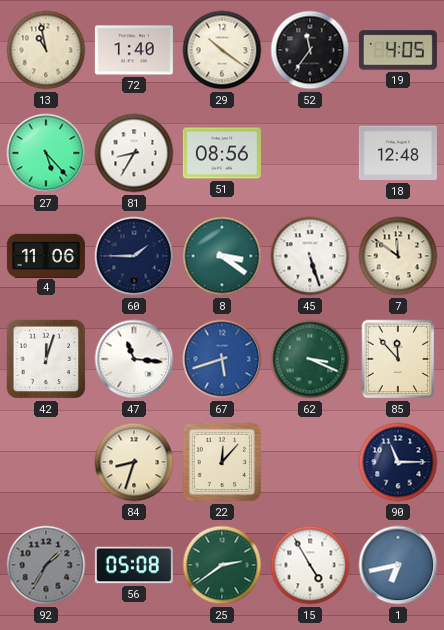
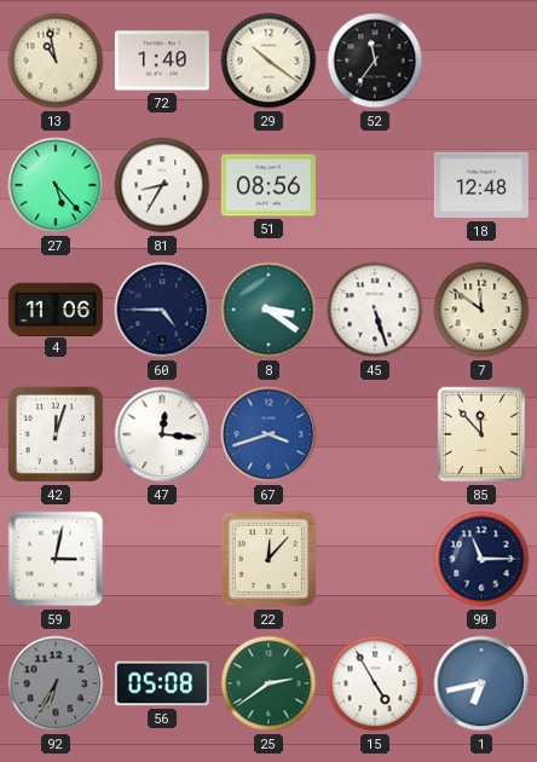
19: 4:05 -> none
60: 1:45 -> 4:45
47: 11:16 -> 12:16
67: 5:42 -> 3:42
62: 3:19 -> none
59: none -> 3:02
84: 8:33 -> none
92: 1:35 -> 6:35
